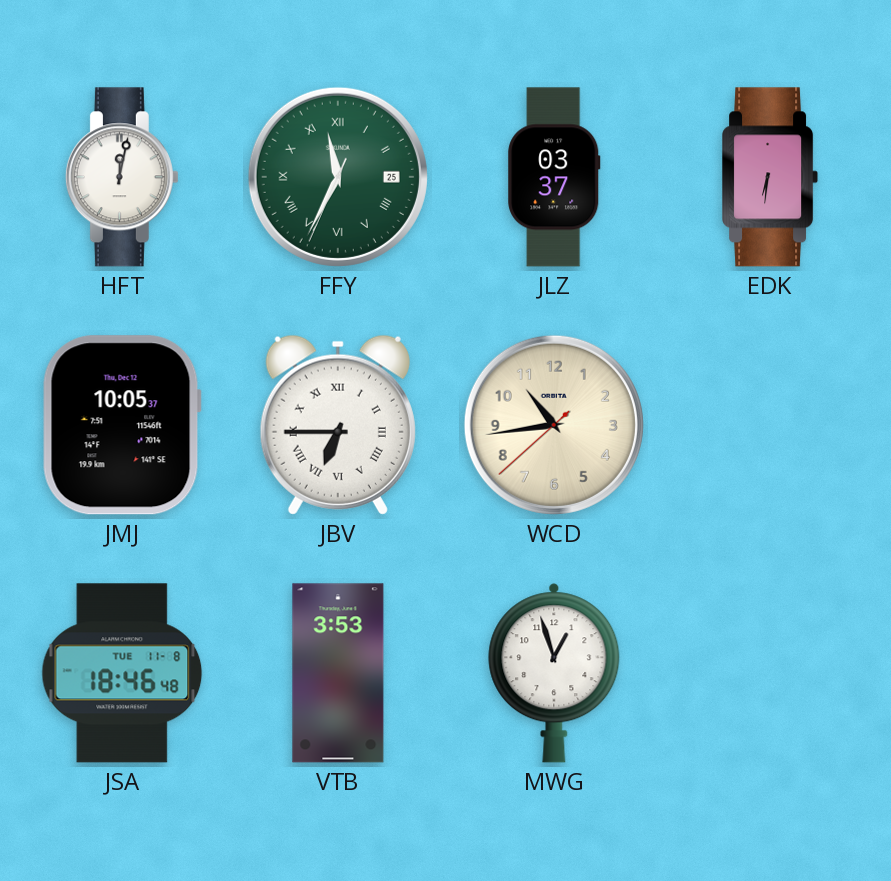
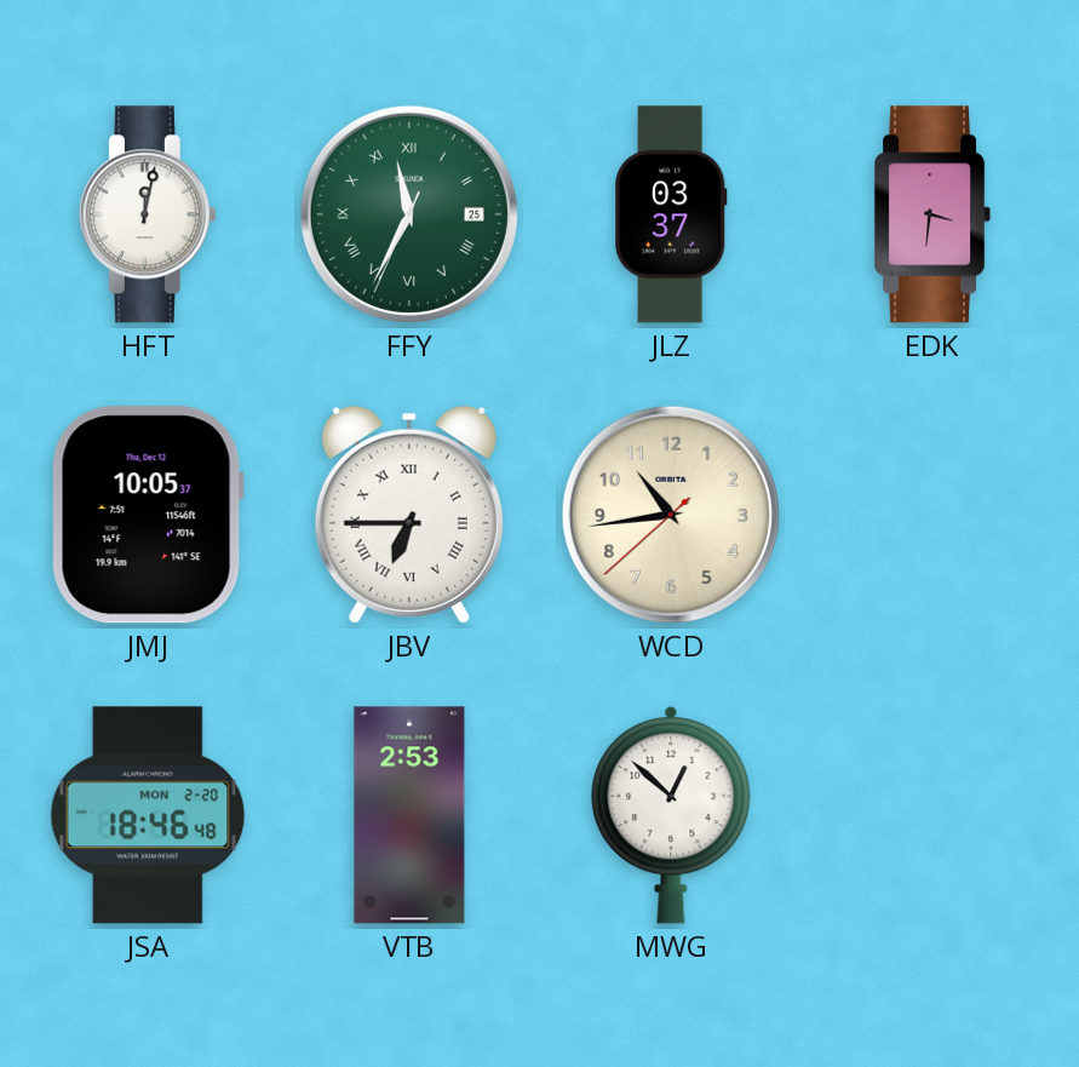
EDK: 6:31 -> 3:31
JSA date: TUE 11-8 -> MON 2-20
VTB: 3:53 -> 2:53
MWG: 12:57 -> 12:52
